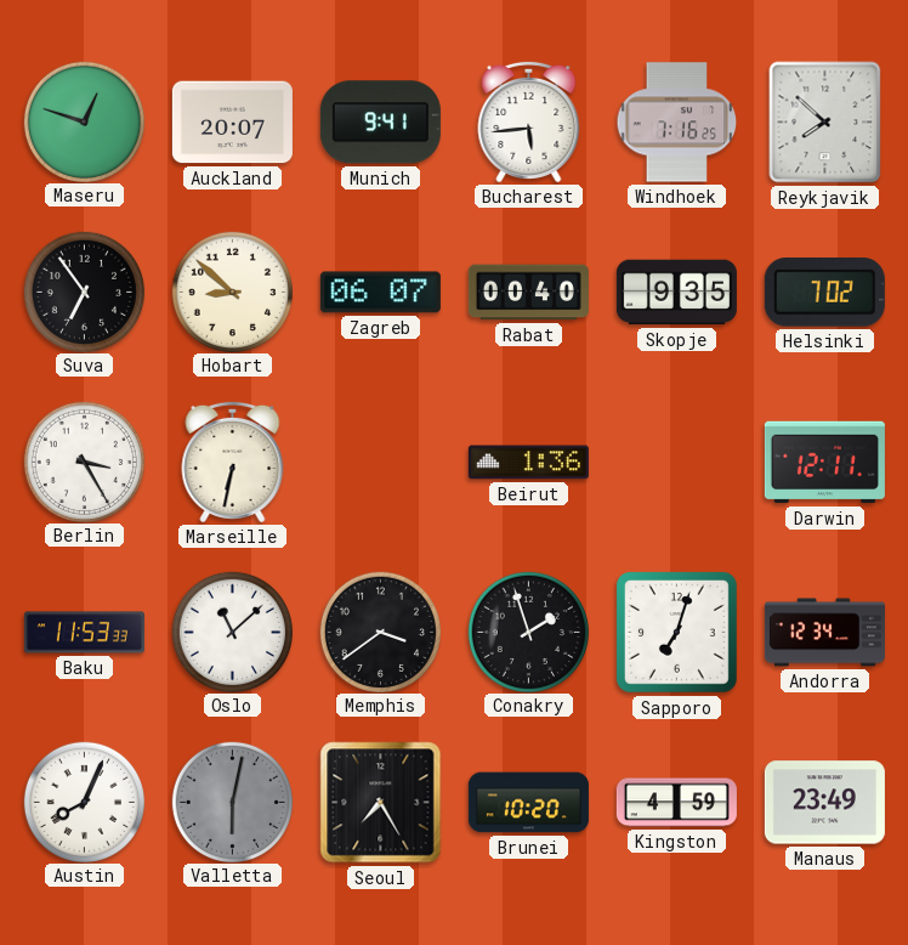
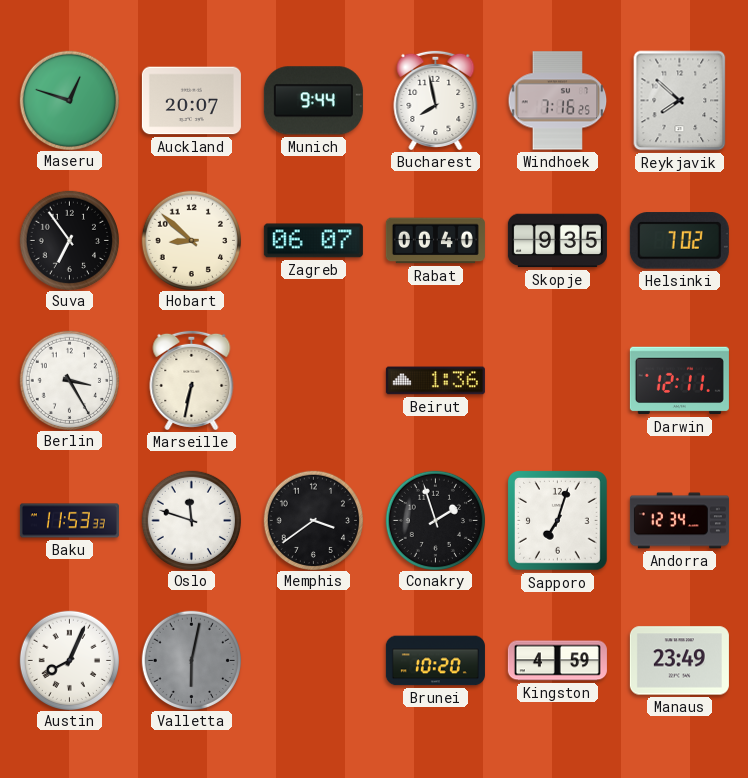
Munich: 9:41 -> 9:44
Bucharest: 5:44 -> 7:58
Oslo: 11:08 -> 11:48
Seoul: 7:25 -> none
